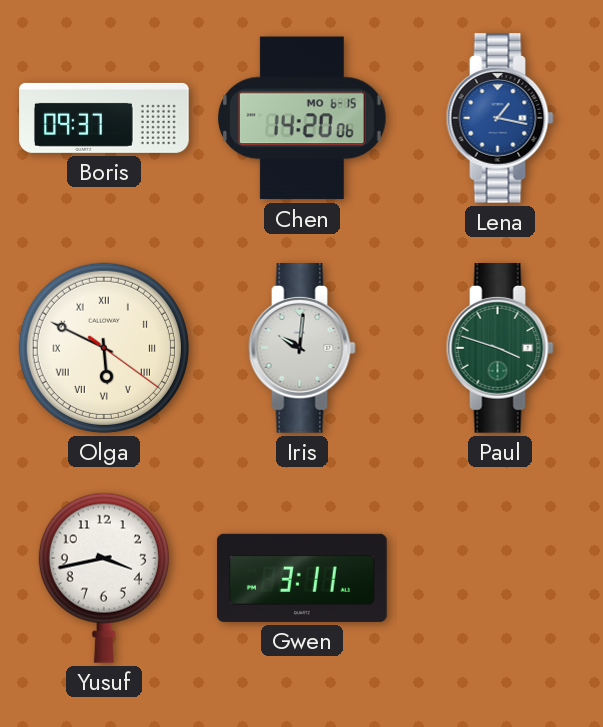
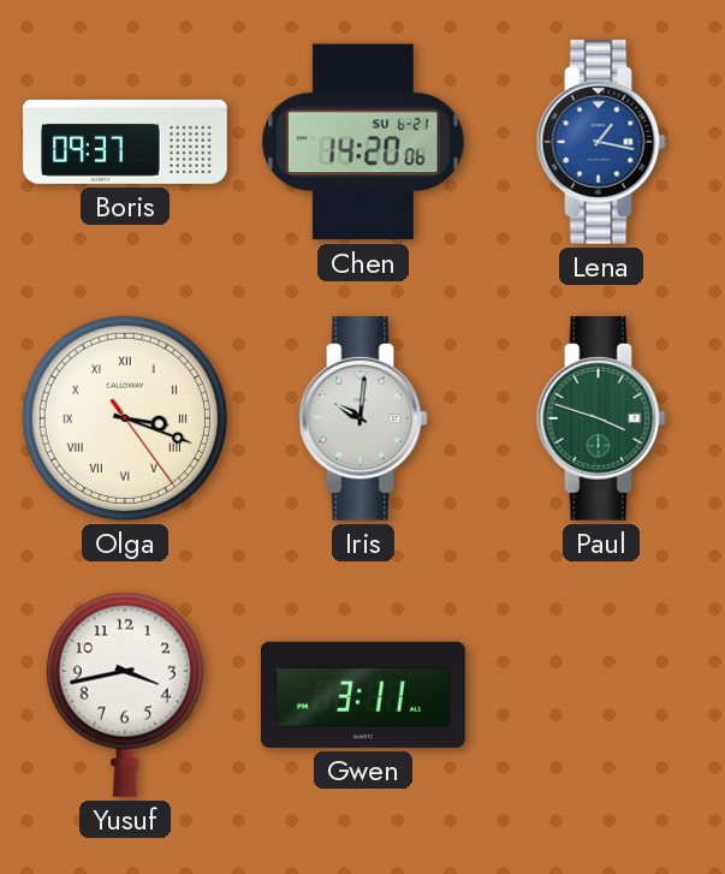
Chen date: MO 6-15 -> SU 6-21
Olga: 5:49 -> 3:18
